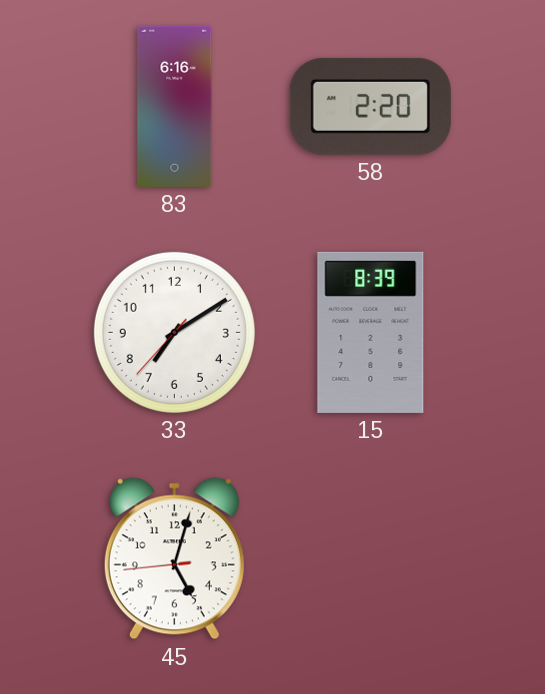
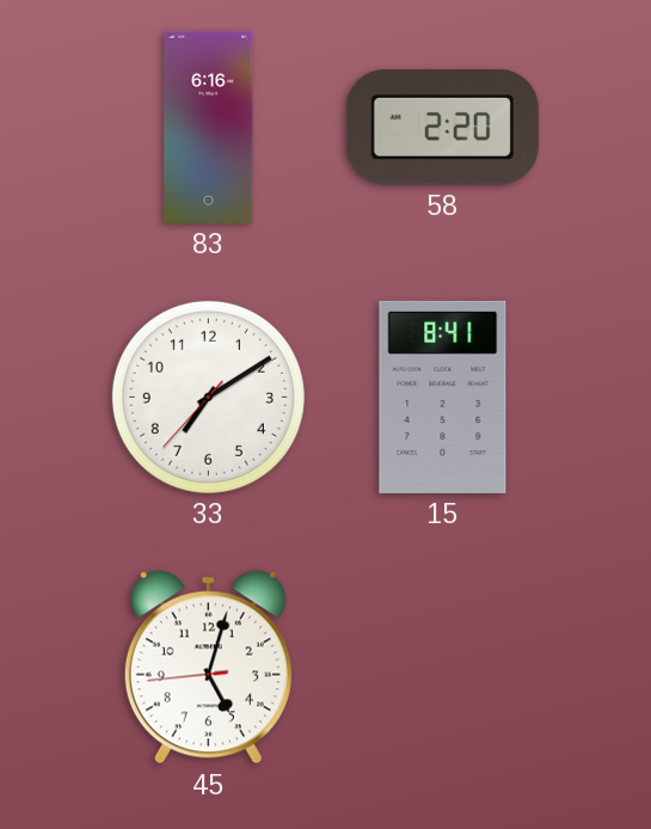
15: 8:39 -> 8:41
